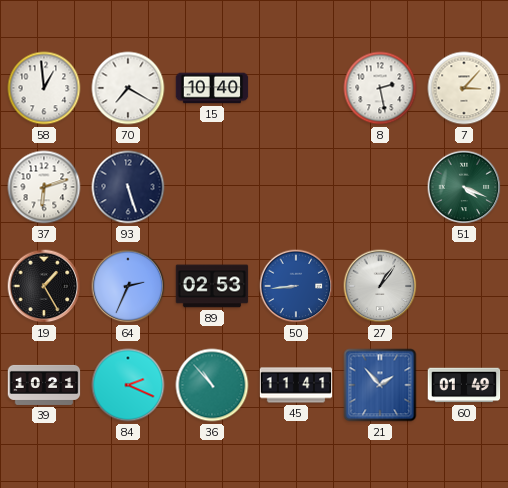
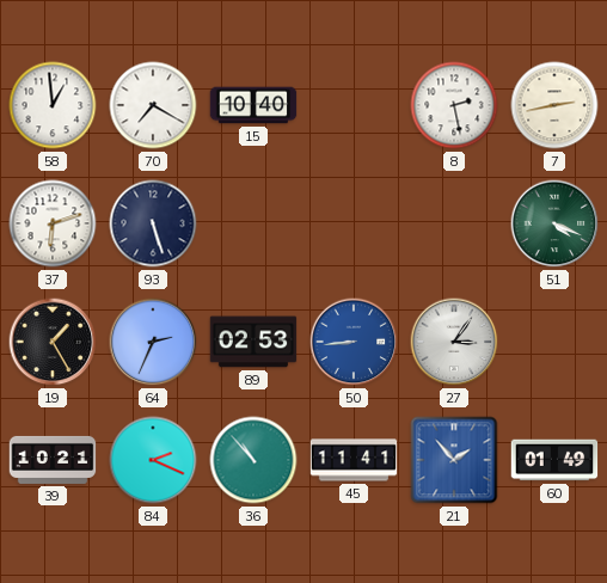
7: 3:07 -> 2:43
27: 1:06 -> 3:06
